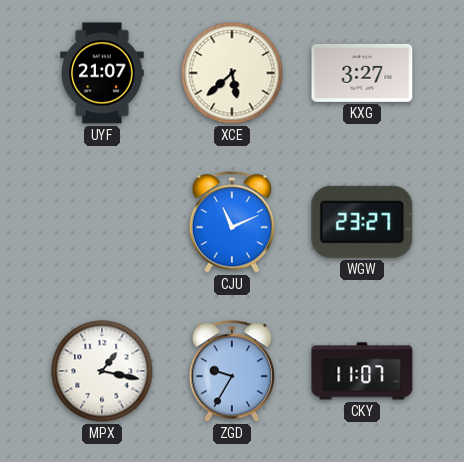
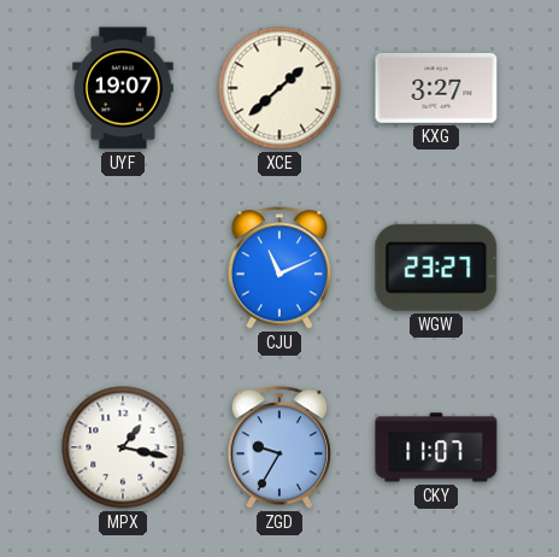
UYF: 21:07 -> 19:07
XCE: 5:38 -> 1:38
